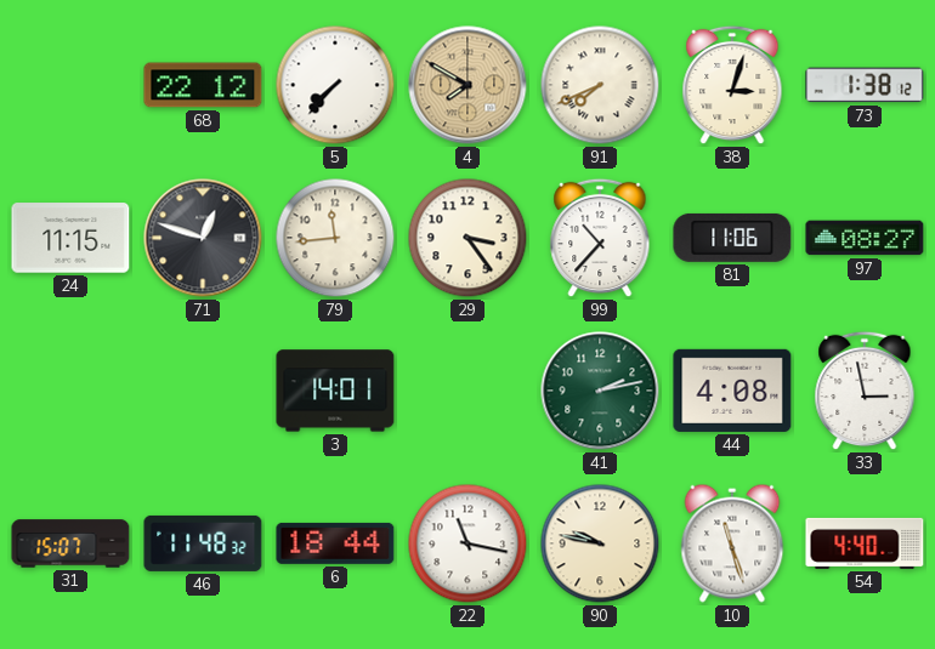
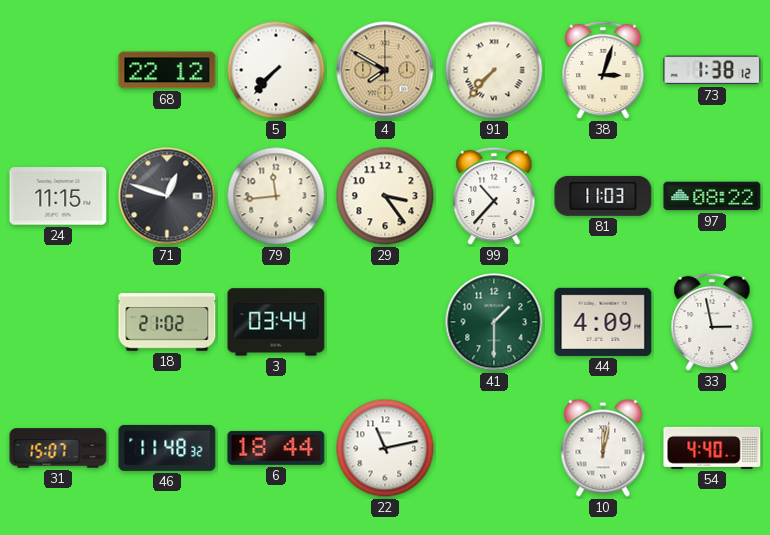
91: 7:41 -> 7:37
81: 11:06 -> 11:03
97: 08:27 -> 08:22
18: none -> 21:02
3: 14:01 -> 03:44
41: 2:13 -> 1:30
44: 4:08 -> 4:09
22: 11:17 -> 11:13
90: 9:47 -> none
10: 11:27 -> 12:02
